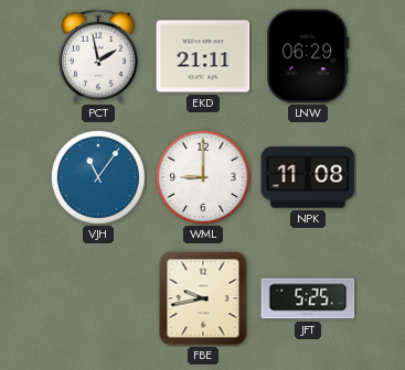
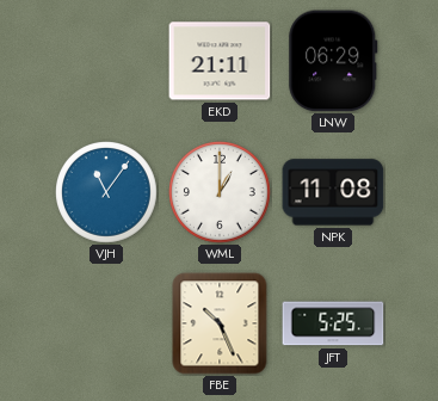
PCT: 1:58 -> none
WML: 9:00 -> 1:00
FBE: 9:43 -> 10:26
